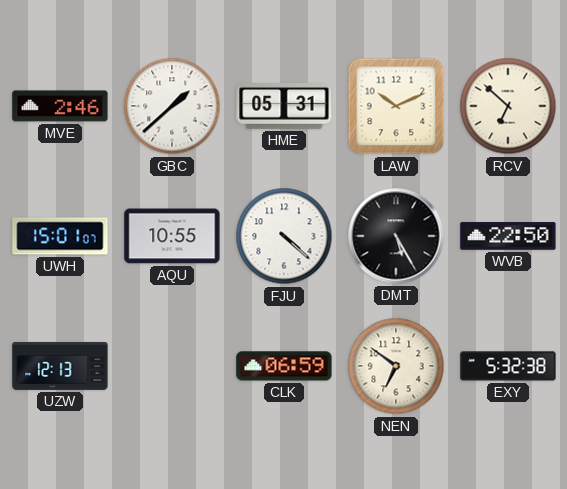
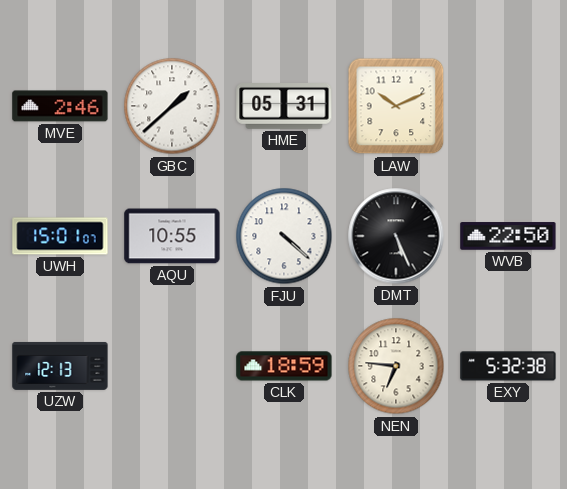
RCV: 6:52 -> none
DMT: 5:25 -> 5:26
CLK: 06:59 -> 18:59
NEN: 6:51 -> 6:46
